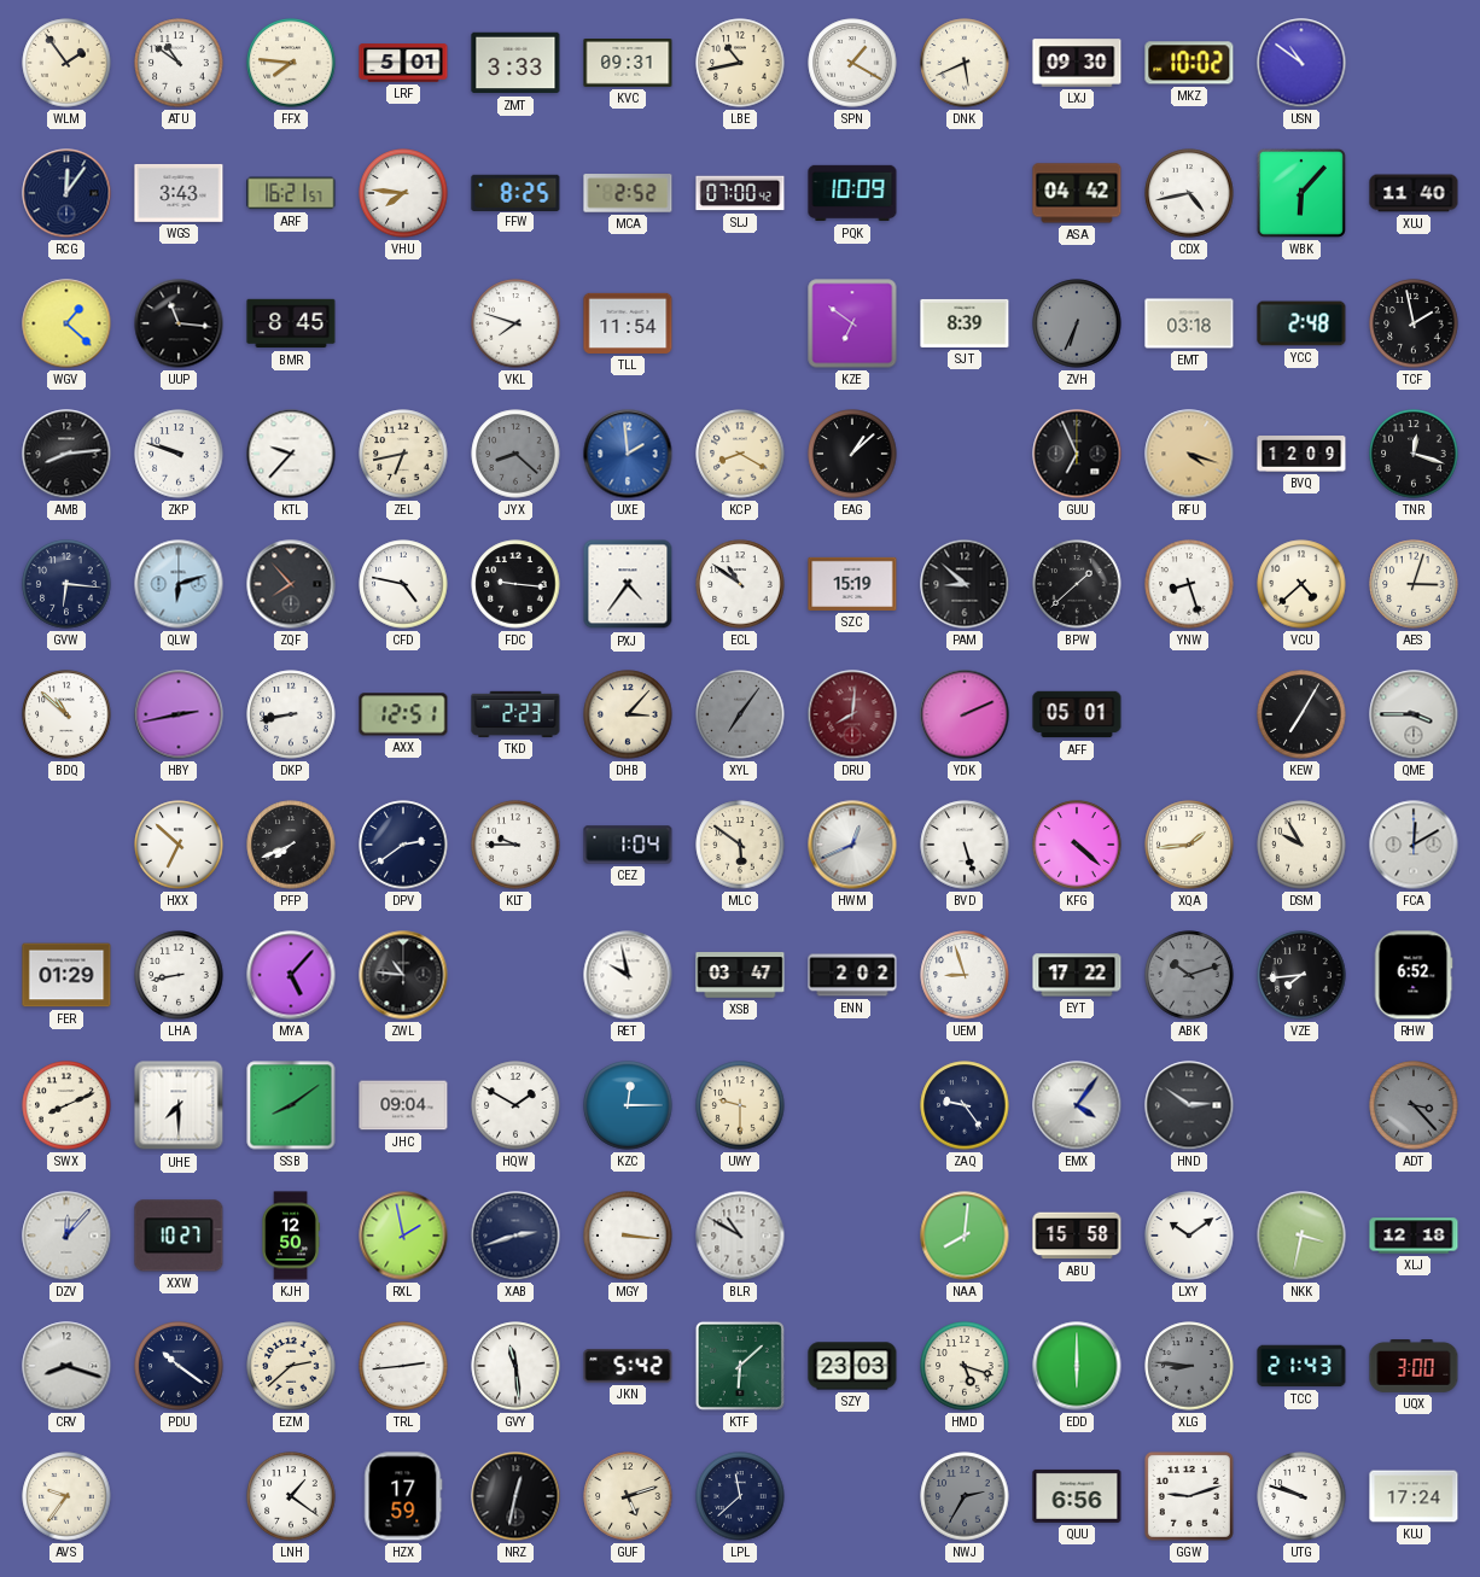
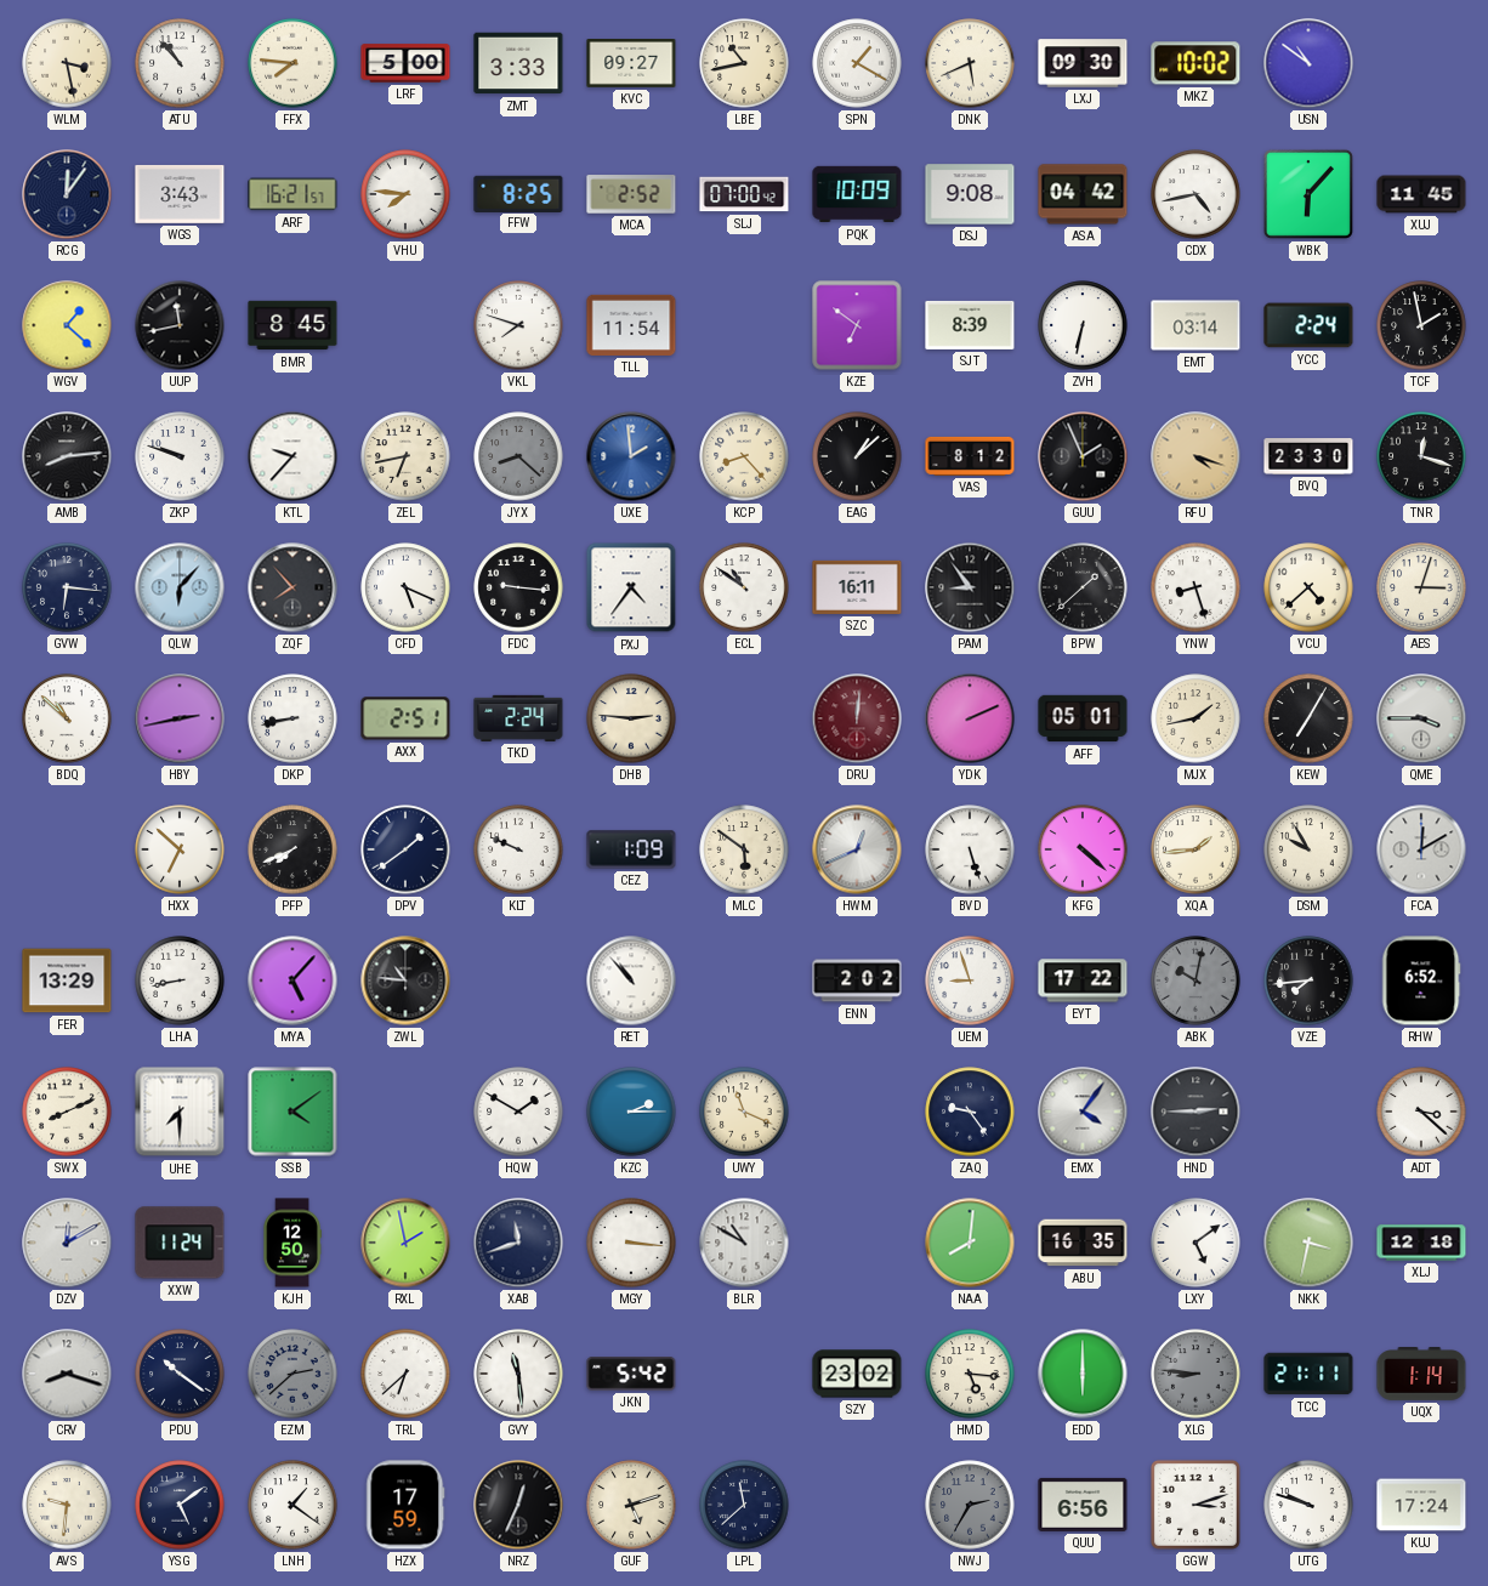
WLM: 1:54 -> 3:28
ATU: 10:51 -> 10:53
LRF: 5:01 -> 5:00
KVC: 09:31 -> 09:27
DSJ: none -> 9:08
XUJ: 11:40 -> 11:45
UUP: 11:16 -> 11:43
ZVH: 6:34 -> 6:32
ZVH dial: grey -> white
EMT: 03:18 -> 03:14
YCC: 2:48 -> 2:24
KCP: 8:20 -> 8:23
VAS: none -> 8:12
GUU: 6:56 -> 1:56
BVQ: 12:09 -> 23:30
QLW: 6:12 -> 6:07
CFD: 4:47 -> 5:19
SZC: 15:19 -> 16:11
PAM: 8:52 -> 8:54
AXX: 12:51 -> 2:51
TKD: 2:23 -> 2:24
DHB: 3:07 -> 2:46
XYL: 7:06 -> none
DRU: 8:01 -> 12:01
MJX: none -> 1:43
DPV: 2:39 -> 1:39
KLT: 9:45 -> 9:49
CEZ: 1:04 -> 1:09
FER: 01:29 -> 13:29
RET: 9:58 -> 10:53
XSB: 03:47 -> none
ABK: 10:12 -> 10:02
SSB: 8:09 -> 4:09
JHC: 09:04 -> none
KZC: 12:15 -> 2:15
UWY: 9:30 -> 11:19
HND: 2:51 -> 2:45
ADT: 3:23 -> 3:22
ADT dial: grey -> white
DZV: 12:07 -> 12:10
XXW: 10:27 -> 11:24
XAB: 2:42 -> 11:42
ABU: 15:58 -> 16:35
LXY: 10:09 -> 5:09
EZM dial: cream -> grey
TRL: 2:44 -> 6:38
KTF: 6:08 -> none
SZY: 23:03 -> 23:02
HMD: 5:18 -> 5:16
TCC: 21:43 -> 21:11
UQX: 3:00 -> 1:14
AVS: 9:36 -> 9:31
YSG: none -> 5:09
NRZ: 12:32 -> 12:34
GGW: 9:12 -> 3:12
